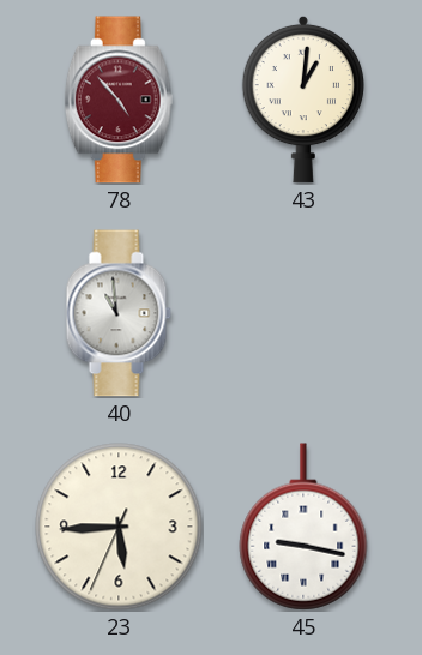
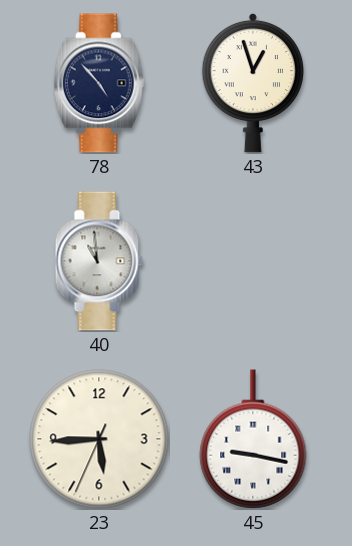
78 dial: burgundy -> navy
43: 1:01 -> 12:57
